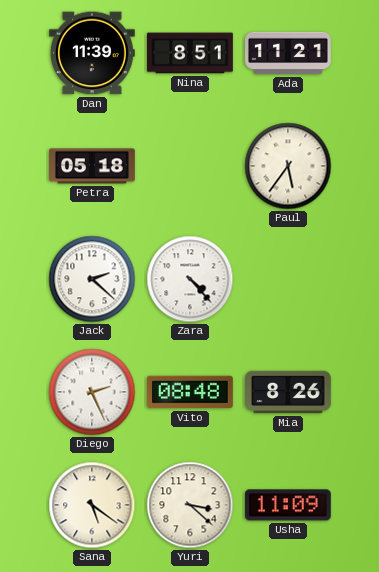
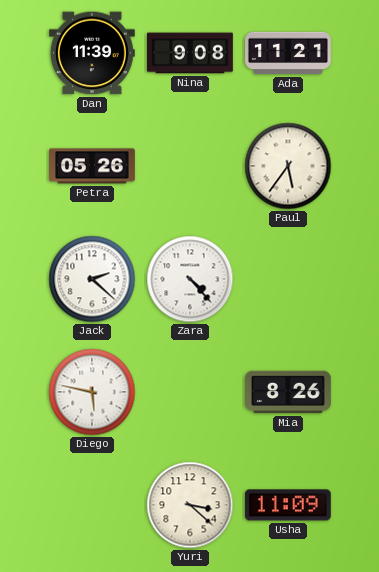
Nina: 8:51 -> 9:08
Petra: 05:18 -> 05:26
Diego: 2:26 -> 5:47
Vito: 08:48 -> none
Sana: 5:21 -> none
